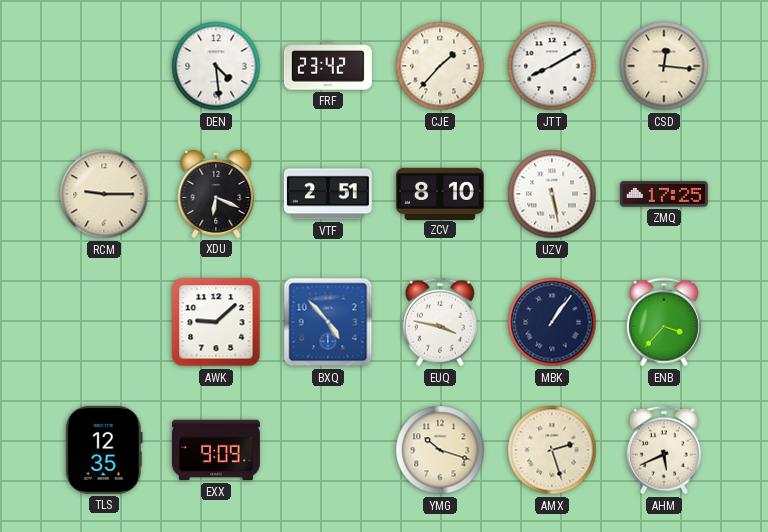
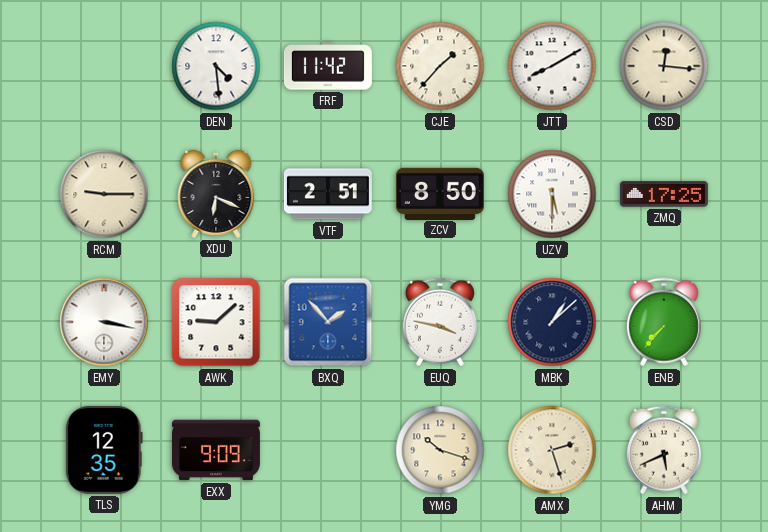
FRF: 23:42 -> 11:42
ZCV: 8:10 -> 8:50
UZV: 5:28 -> 5:30
EMY: none -> 3:17
BXQ: 4:53 -> 1:53
MBK: 1:06 -> 1:08
ENB: 3:37 -> 7:37
